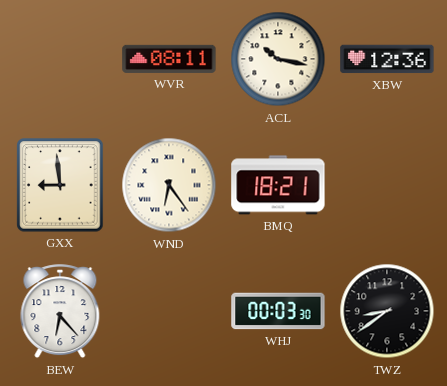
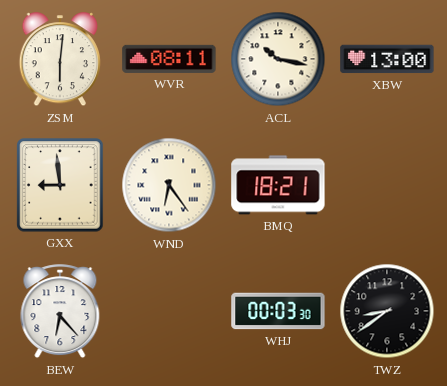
ZSM: none -> 6:01
XBW: 12:36 -> 13:00
